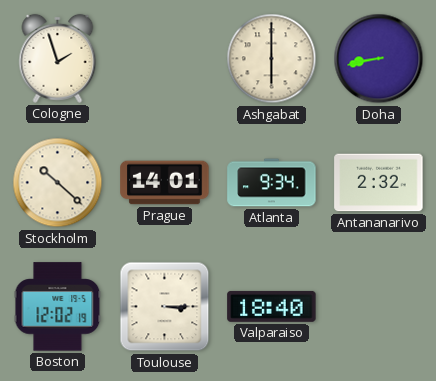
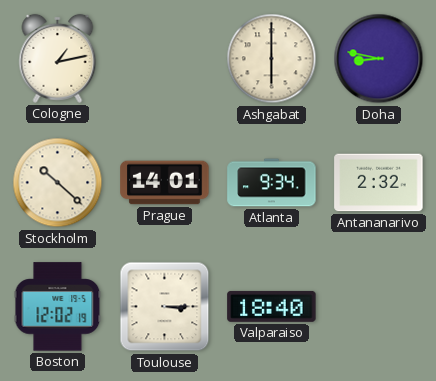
Cologne: 1:57 -> 1:13
Doha: 8:43 -> 8:47
